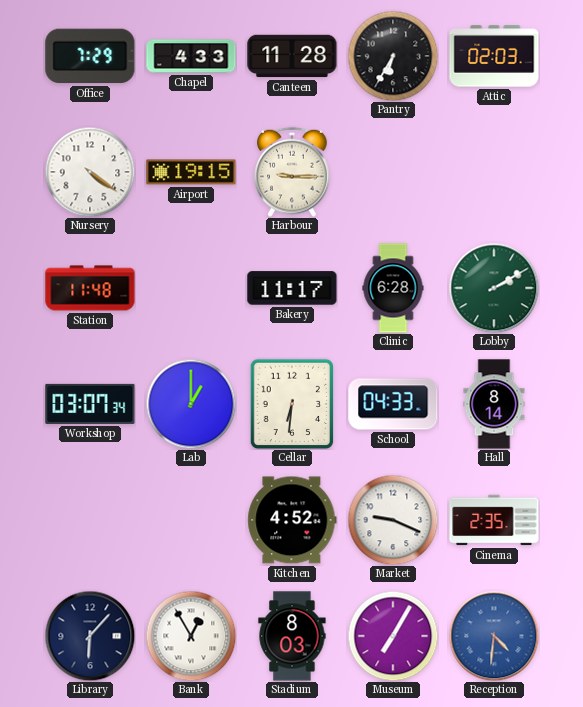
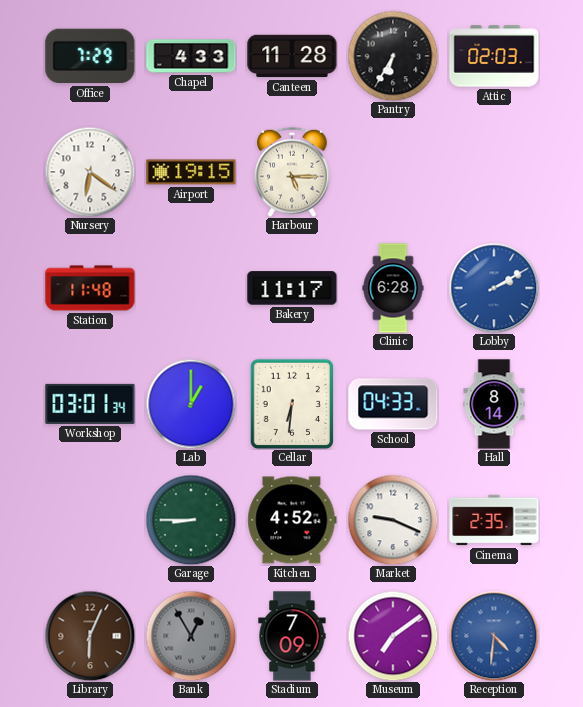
Nursery: 4:21 -> 6:21
Harbour: 9:15 -> 5:15
Lobby dial: green -> blue
Workshop: 03:07 -> 03:01
Garage: none -> 8:45
Library: 6:07 -> 6:04
Library dial: navy -> brown
Bank dial: white -> grey
Stadium: 8:03 -> 7:09
Museum: 7:05 -> 7:09
